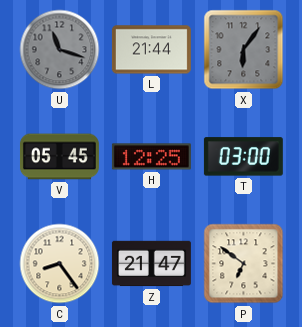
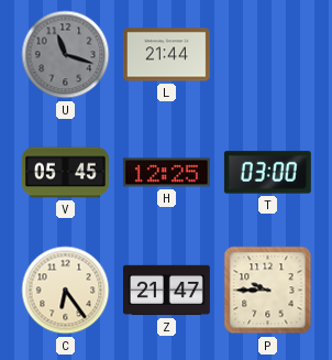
X: 6:06 -> none
C: 8:24 -> 6:24
P: 6:51 -> 9:45
